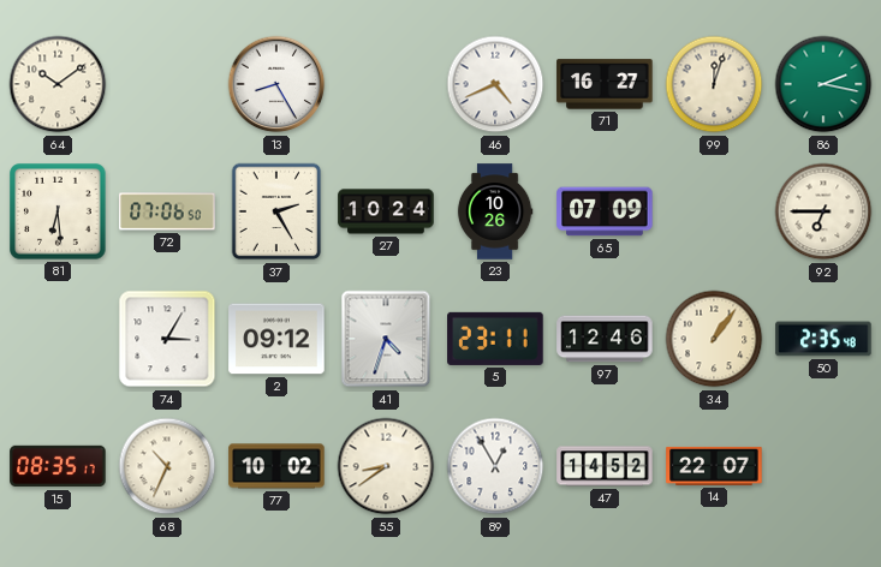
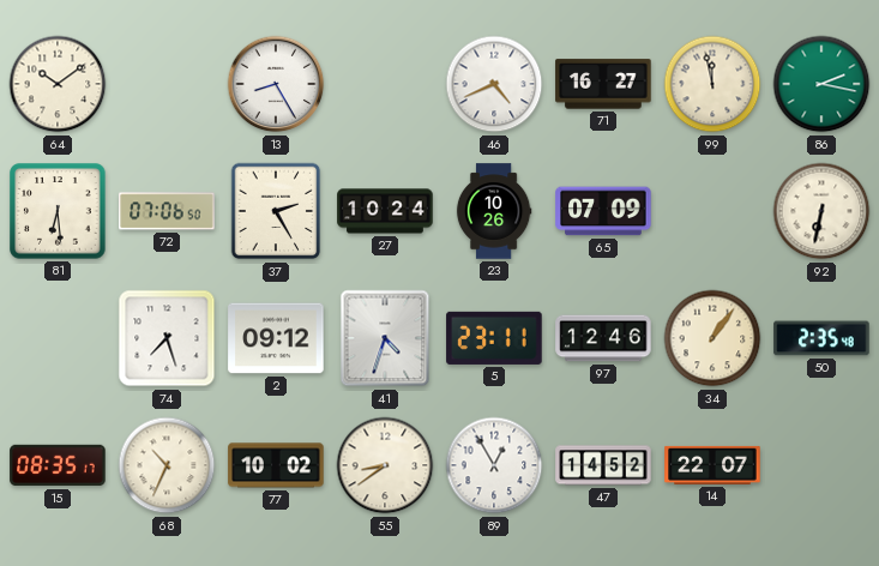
99: 12:03 -> 11:58
92: 6:45 -> 6:32
74: 3:05 -> 7:27
